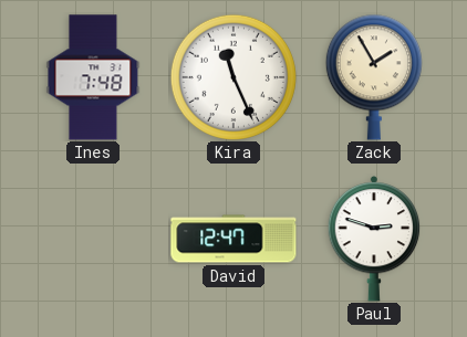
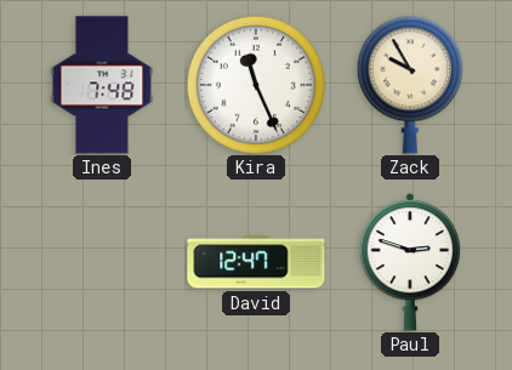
Zack: 1:55 -> 9:55
